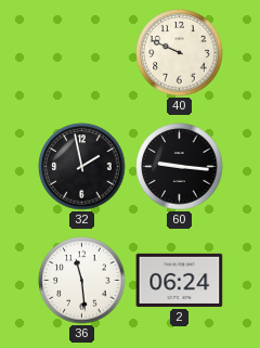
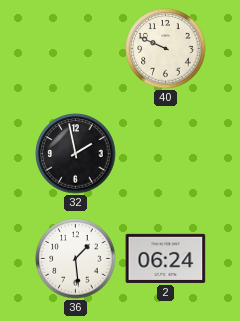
60: 9:16 -> none
36: 11:29 -> 1:29
